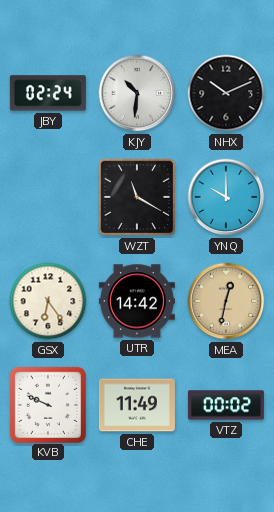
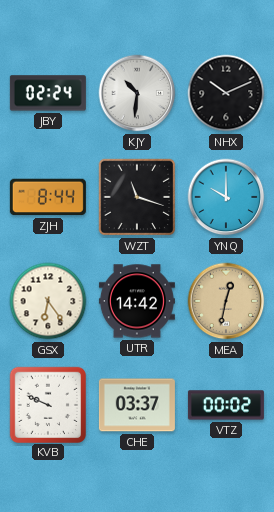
ZJH: none -> 8:44
WZT: 11:20 -> 11:18
CHE: 11:49 -> 03:37
